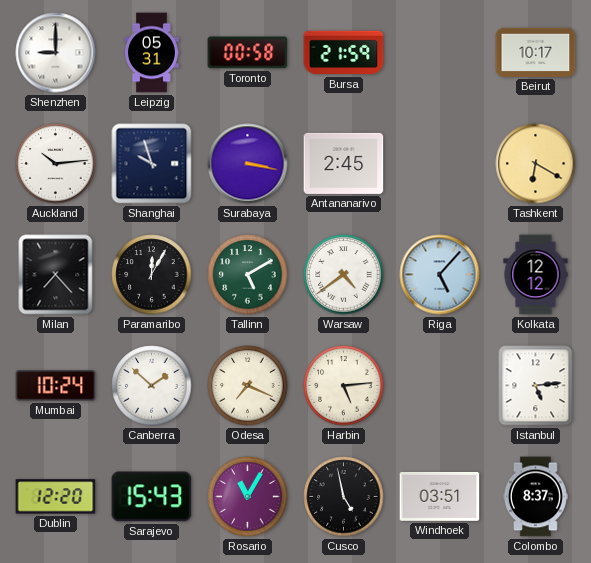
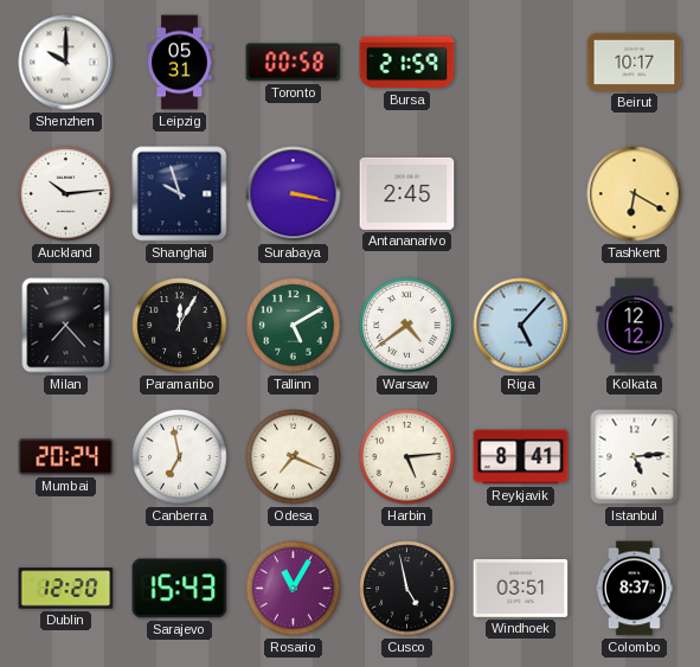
Shenzhen: 9:00 -> 10:00
Mumbai: 10:24 -> 20:24
Canberra: 1:52 -> 6:58
Reykjavik: none -> 8:41
